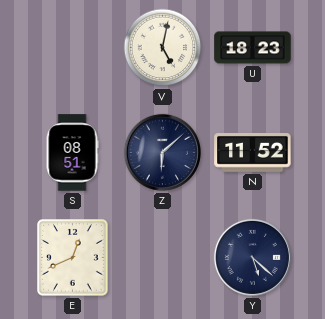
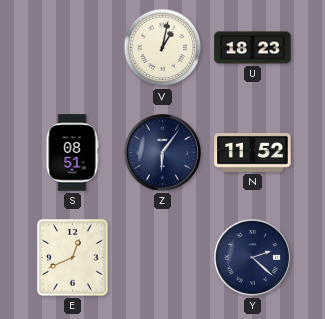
V: 5:02 -> 1:02
Z: 6:08 -> 6:06
Y: 5:22 -> 2:22
